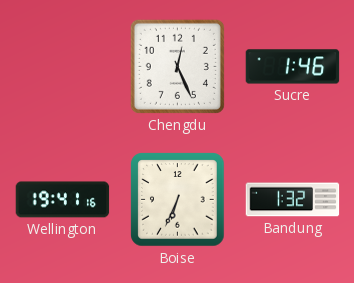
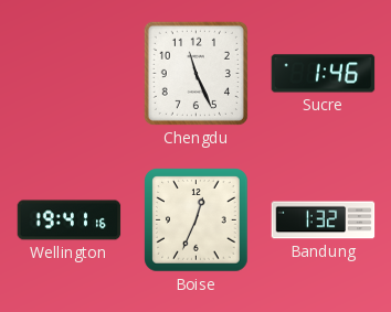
Chengdu: 12:26 -> 11:26
Boise: 6:34 -> 12:34
